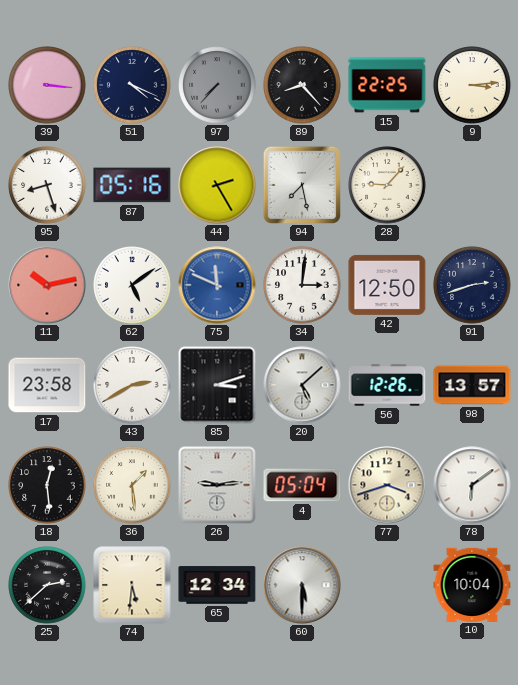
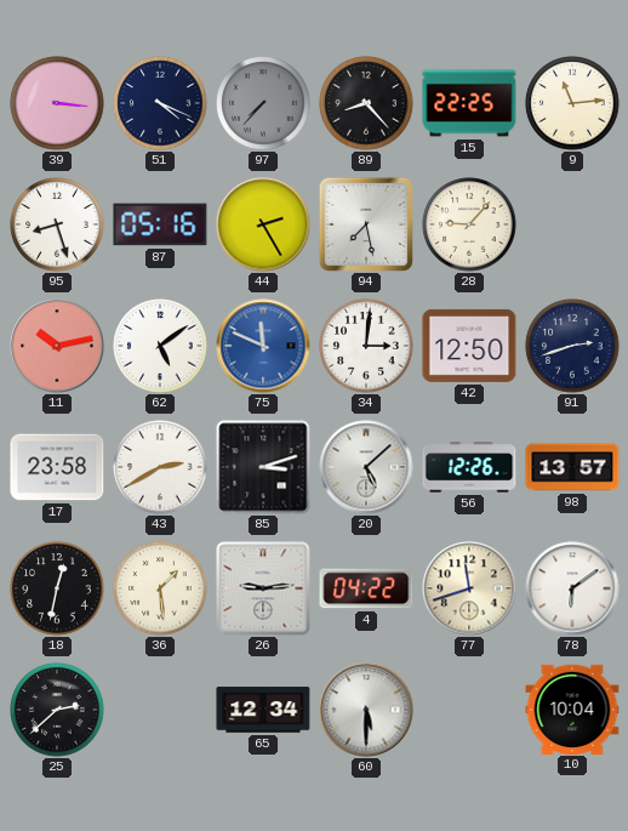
9: 3:14 -> 11:14
18: 12:29 -> 12:32
4: 05:04 -> 04:22
77: 3:42 -> 11:42
74: 5:31 -> none
